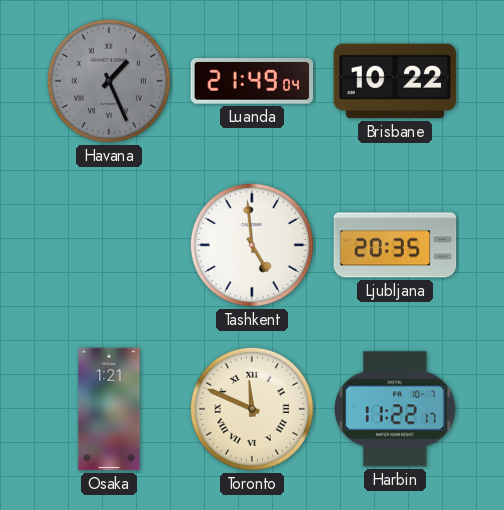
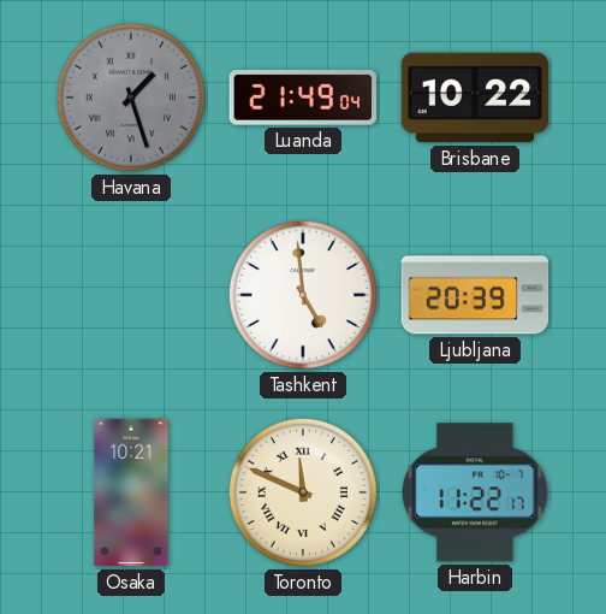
Havana: 1:26 -> 1:27
Ljubljana: 20:35 -> 20:39
Osaka: 1:21 -> 10:21
